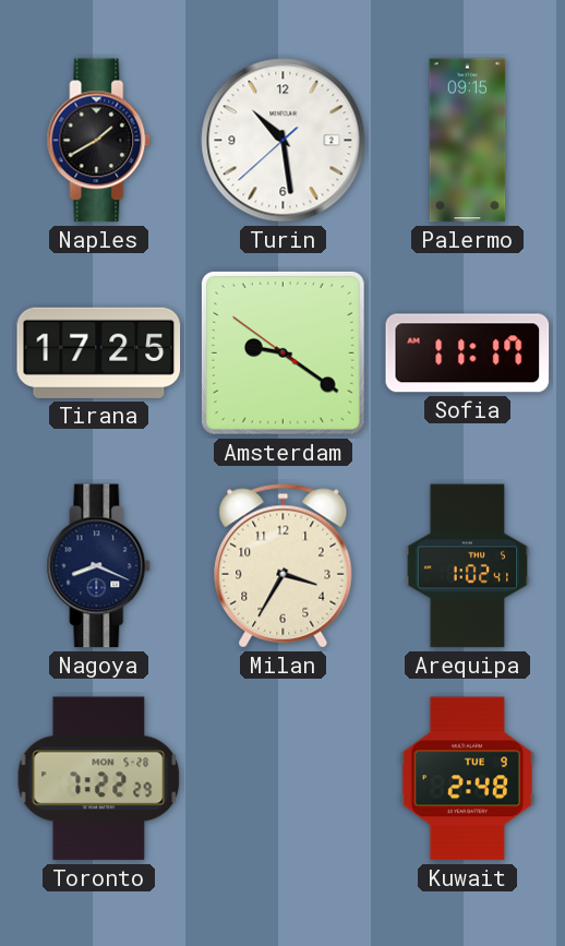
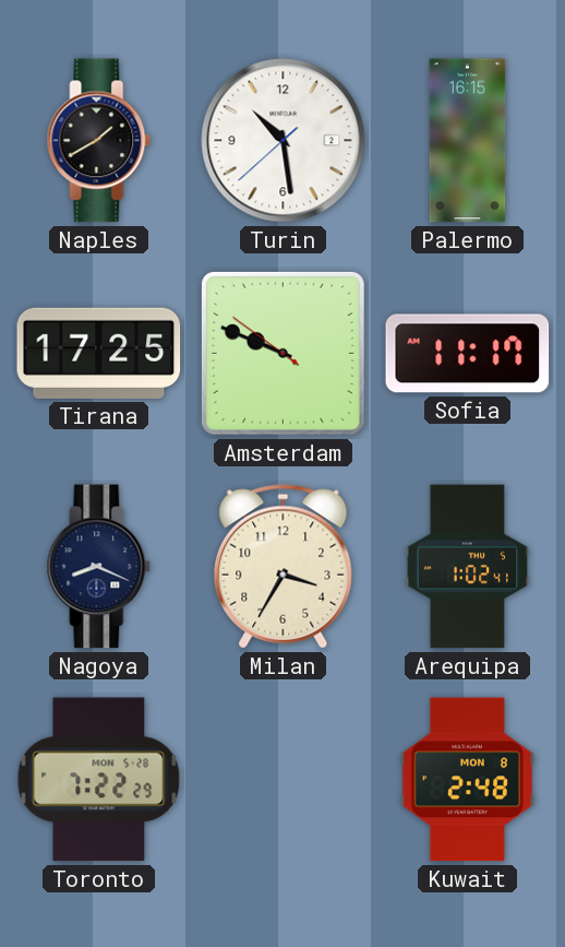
Palermo: 09:15 -> 16:15
Amsterdam: 9:20 -> 9:48
Kuwait date: TUE 9 -> MON 8
